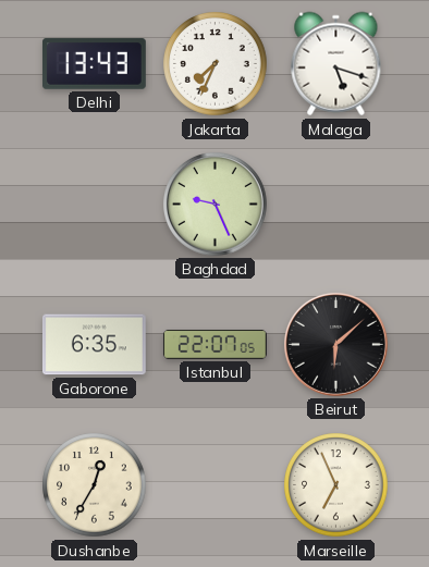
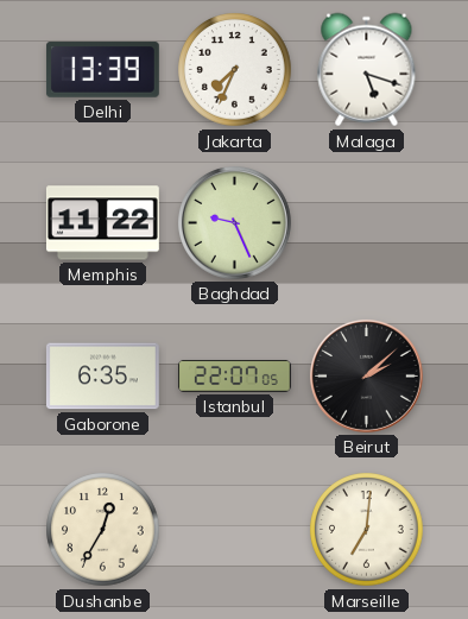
Delhi: 13:43 -> 13:39
Memphis: none -> 11:22
Beirut: 6:08 -> 2:08
Marseille: 6:56 -> 7:01
